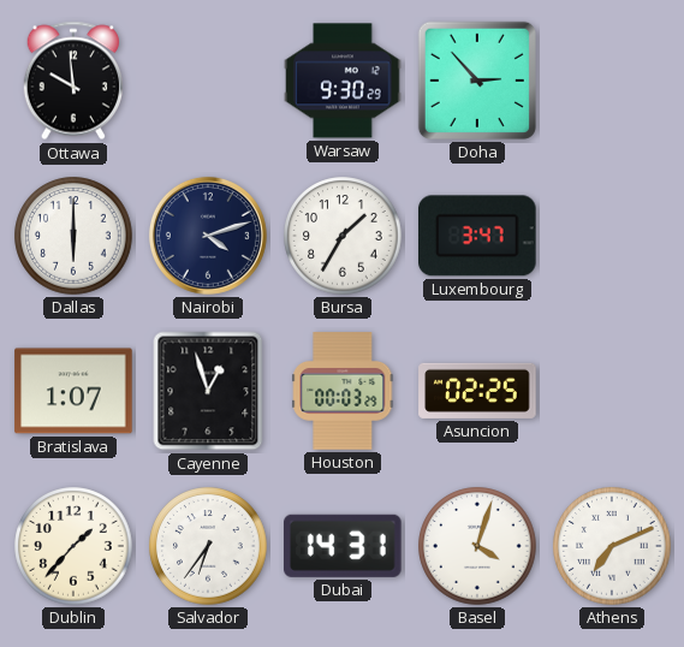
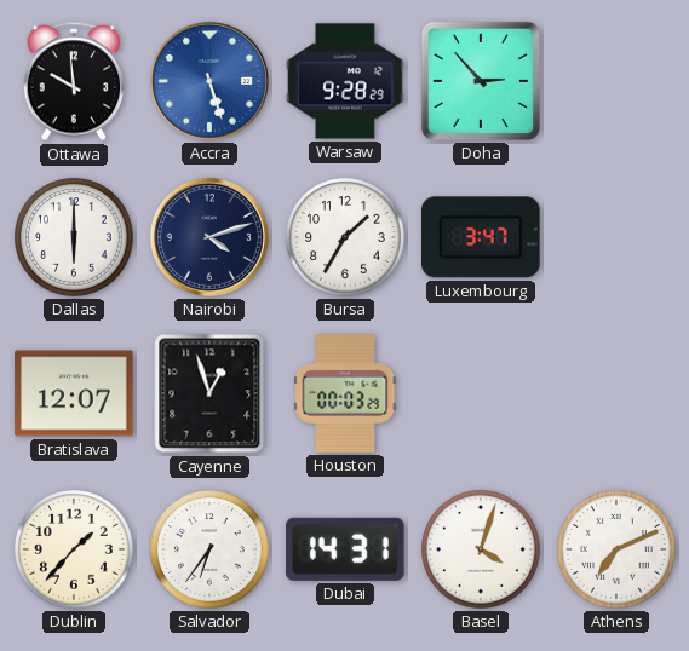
Accra: none -> 5:27
Warsaw: 9:30 -> 9:28
Bratislava: 1:07 -> 12:07
Asuncion: 02:25 -> none
